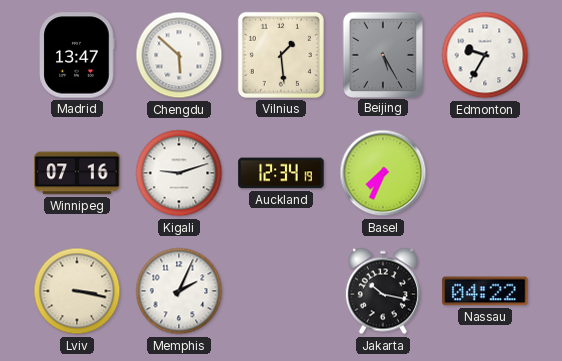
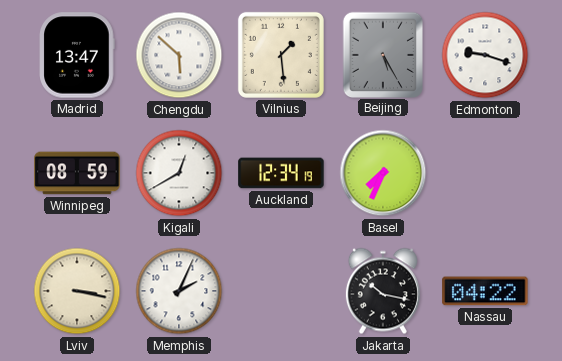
Edmonton: 9:35 -> 9:18
Winnipeg: 07:16 -> 08:59
Kigali: 9:12 -> 12:40
